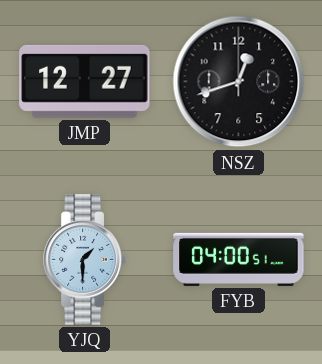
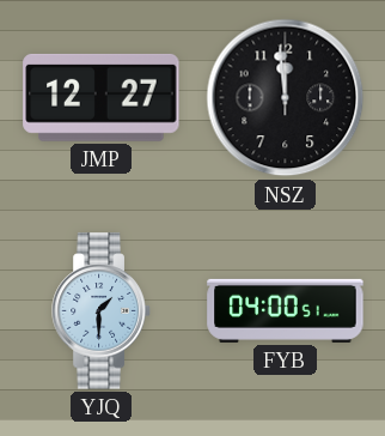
NSZ: 12:42 -> 11:59
